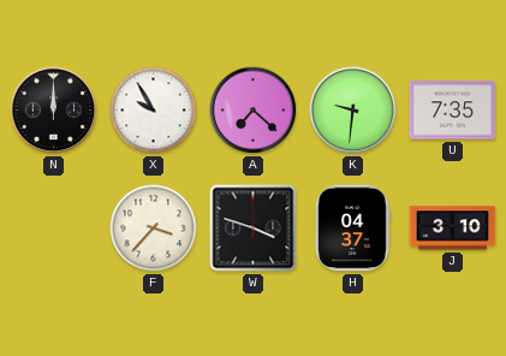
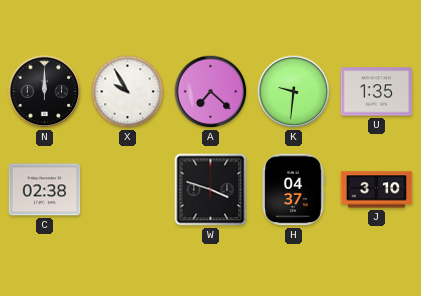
U: 7:35 -> 1:35
C: none -> 02:38
F: 3:37 -> none
